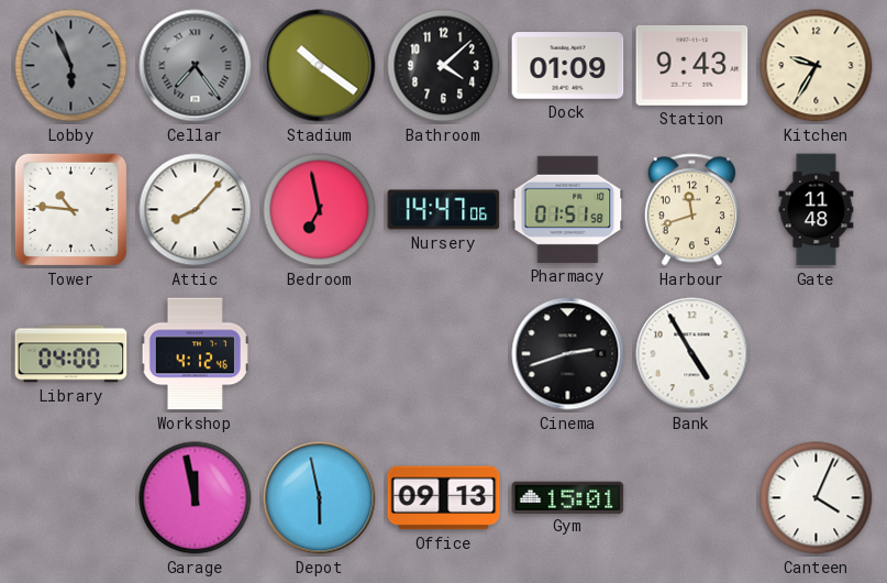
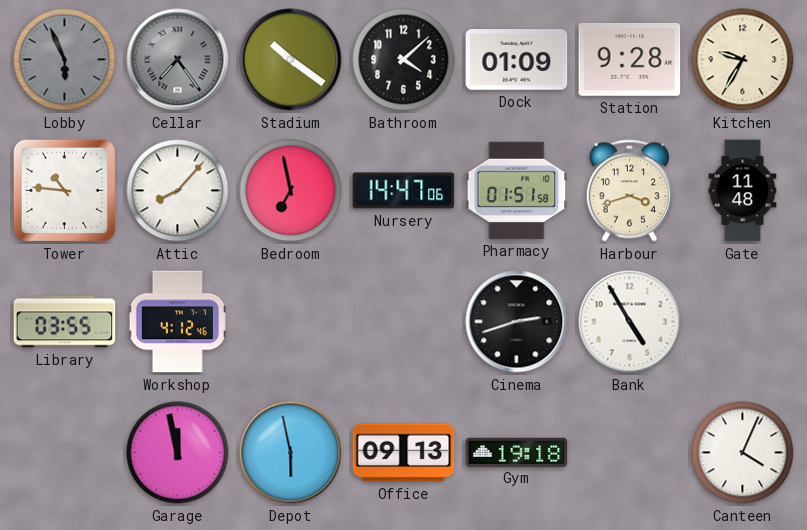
Station: 9:43 -> 9:28
Harbour: 11:42 -> 3:42
Library: 04:00 -> 03:55
Gym: 15:01 -> 19:18
